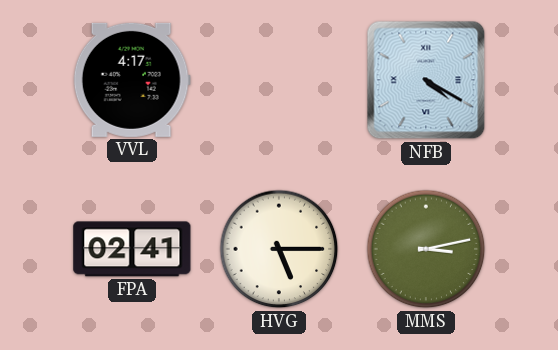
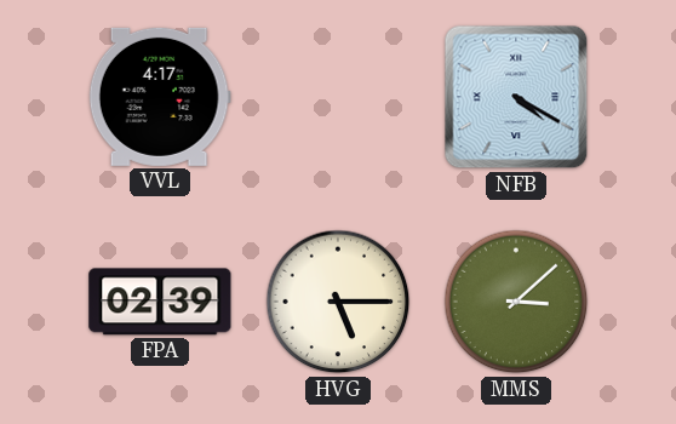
FPA: 02:41 -> 02:39
MMS: 3:13 -> 3:08
